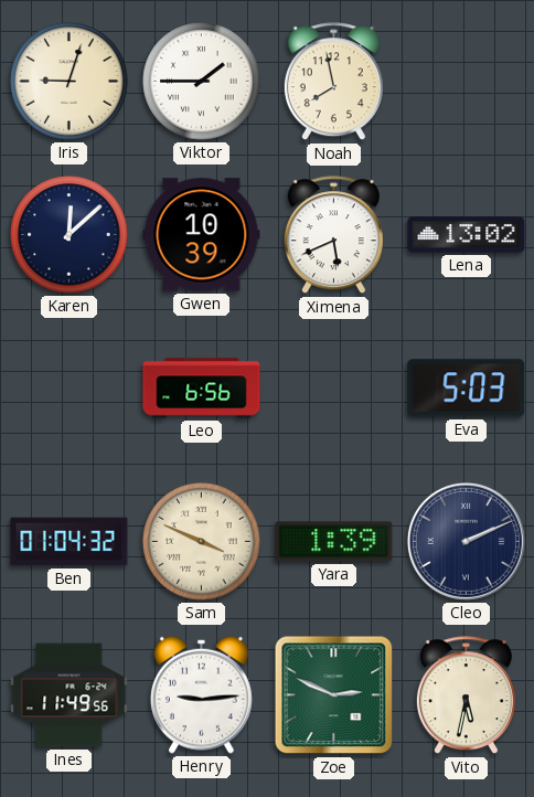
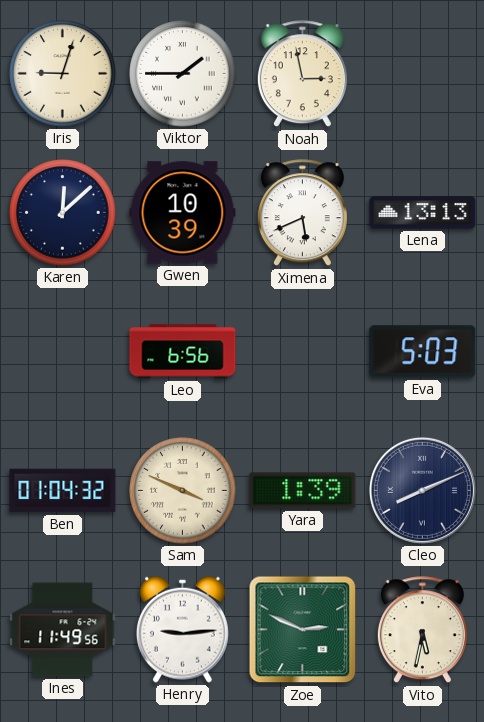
Noah: 7:58 -> 2:58
Lena: 13:02 -> 13:13
Cleo: 2:11 -> 8:11
